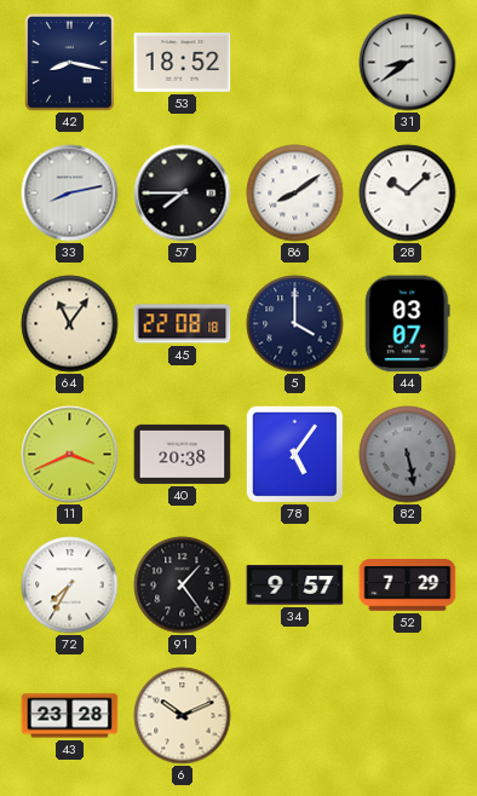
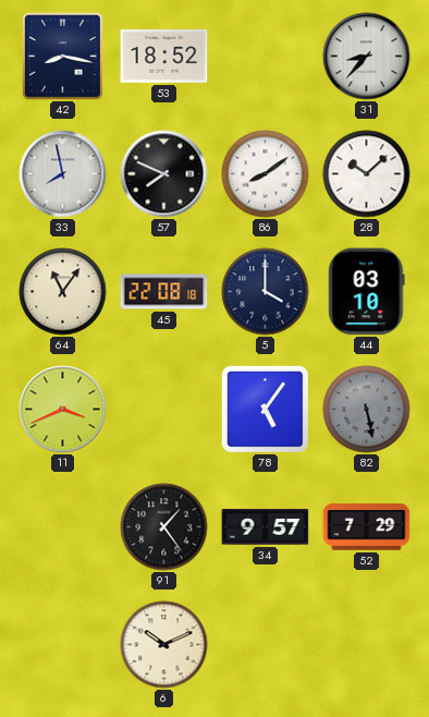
31: 8:39 -> 8:37
33: 8:13 -> 7:58
57: 7:45 -> 7:49
44: 03:07 -> 03:10
40: 20:38 -> none
72: 7:35 -> none
43: 23:28 -> none
